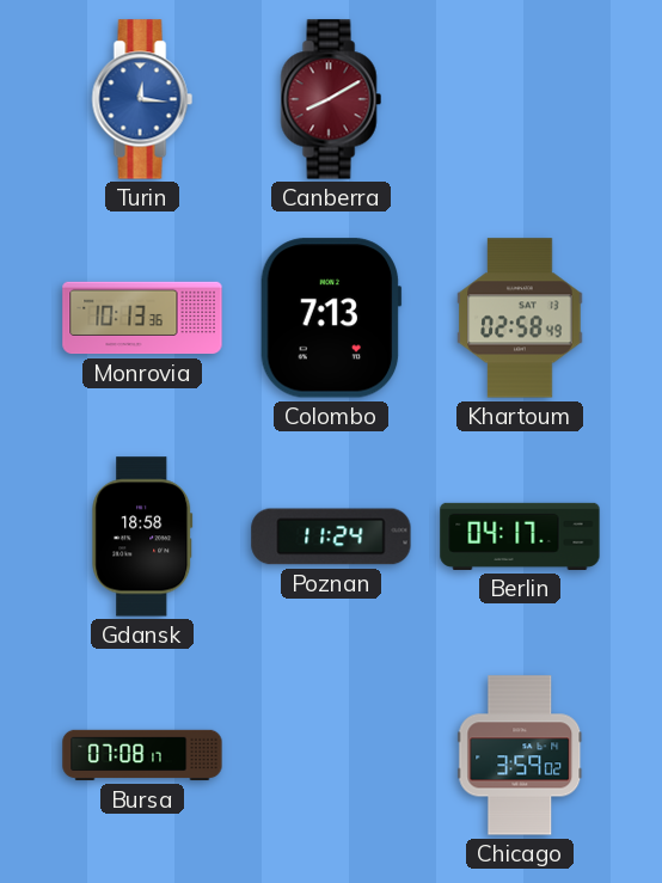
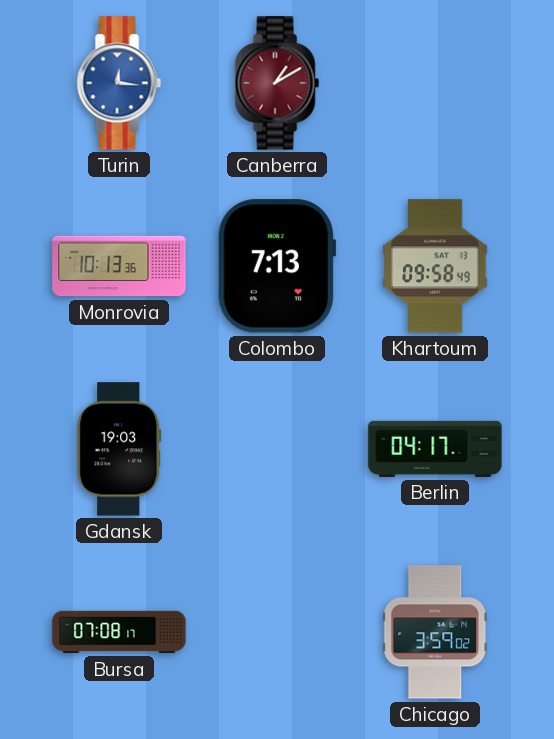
Canberra: 8:10 -> 1:10
Khartoum: 02:58 -> 09:58
Gdansk: 18:58 -> 19:03
Poznan: 11:24 -> none
